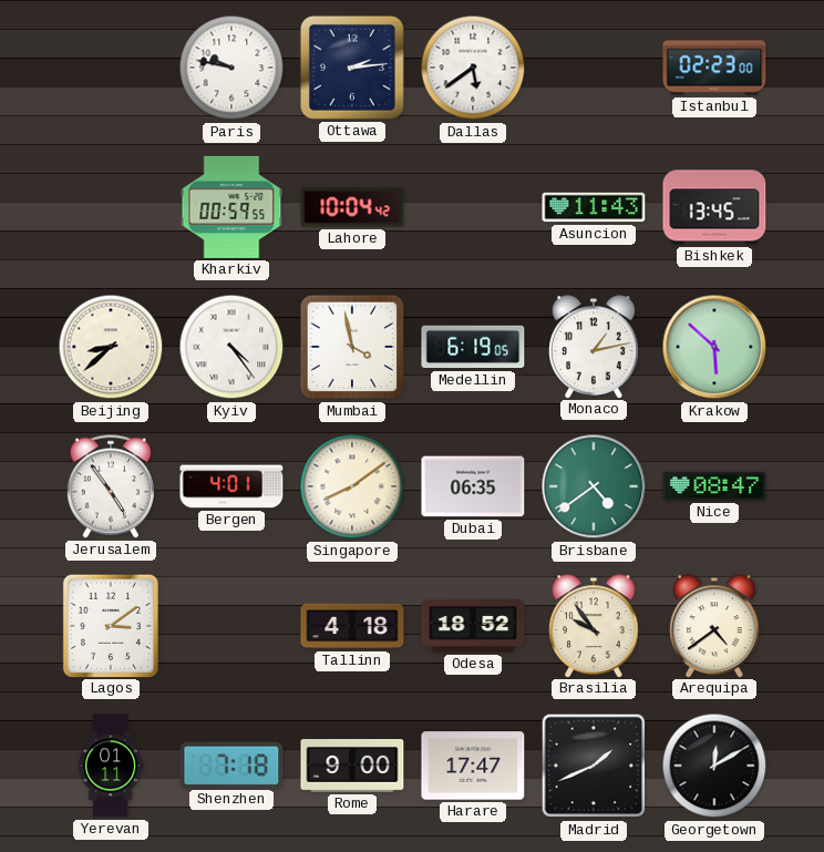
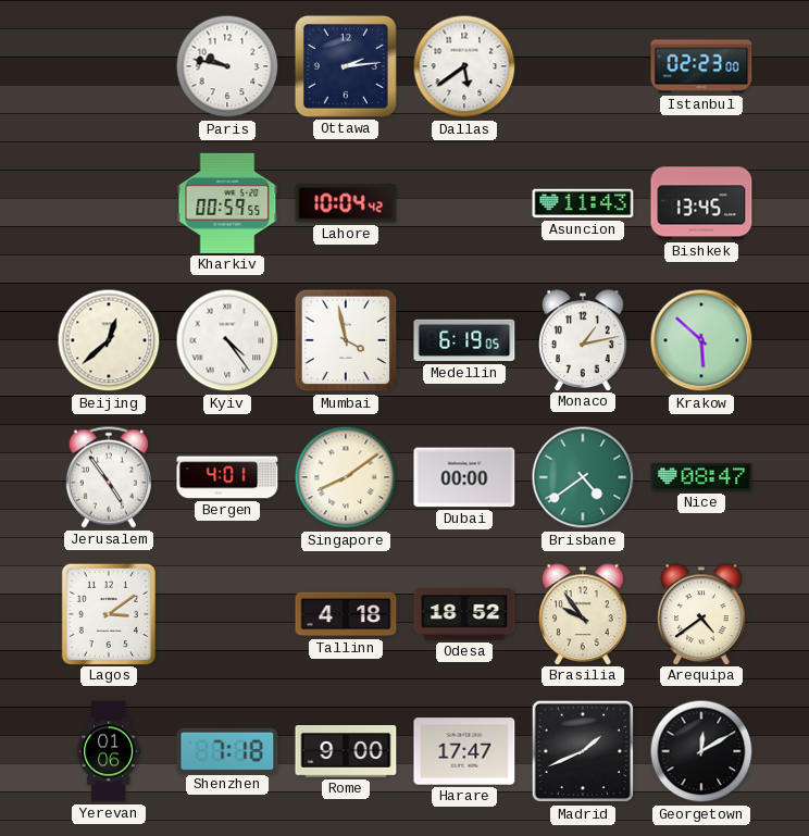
Beijing: 8:38 -> 12:38
Dubai: 06:35 -> 00:00
Yerevan: 01:11 -> 01:06
